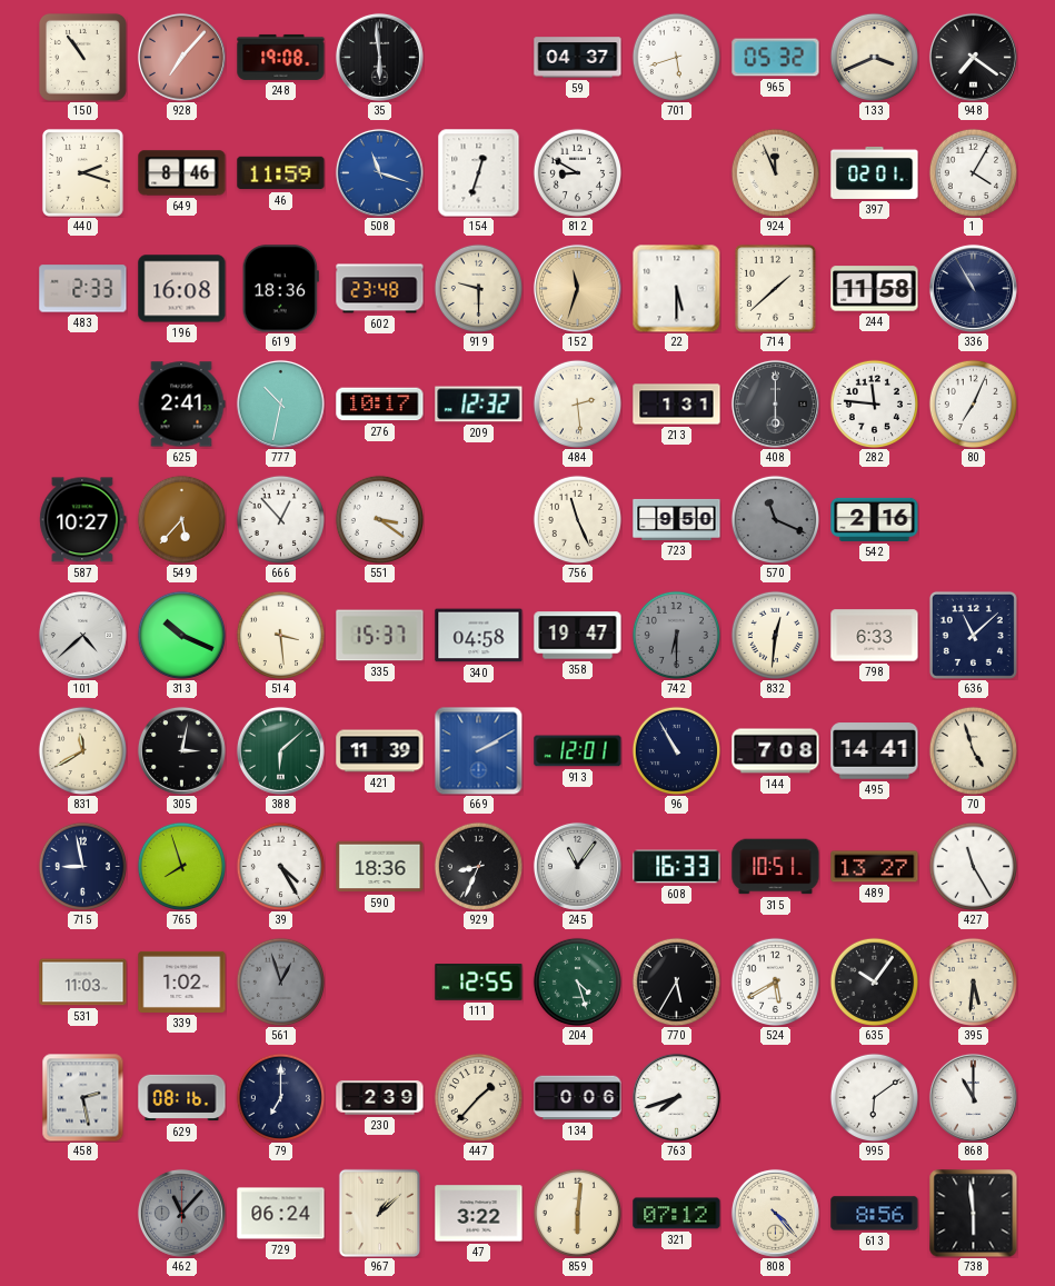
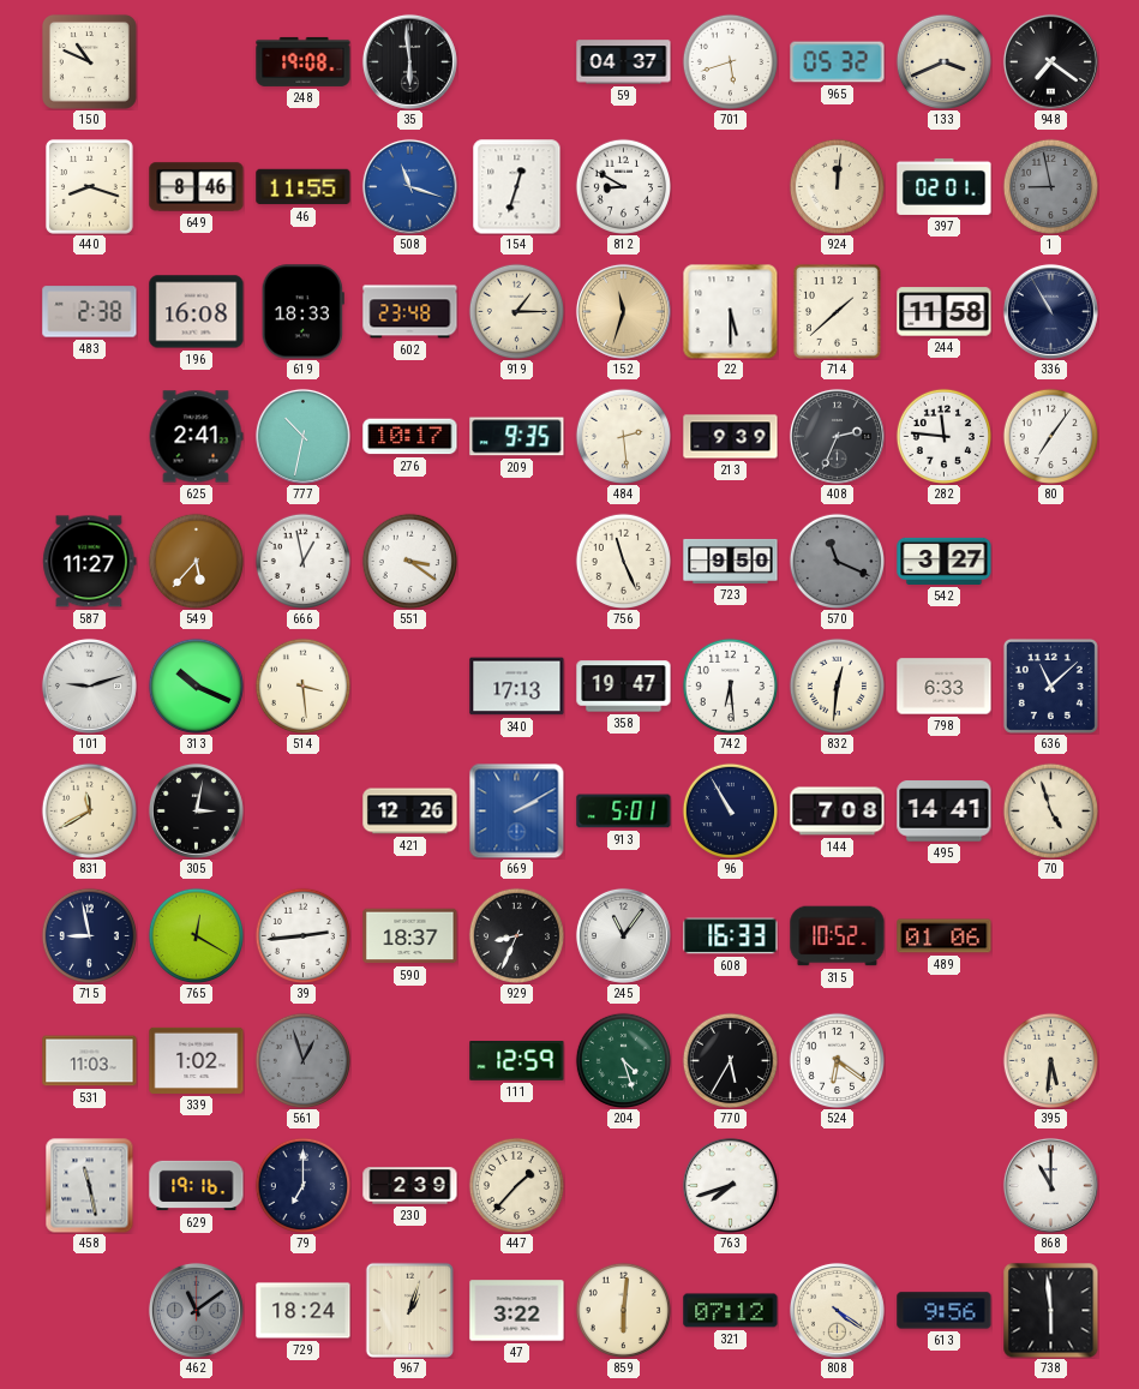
150: 10:54 -> 10:49
928: 7:07 -> none
440: 2:18 -> 8:18
46: 11:59 -> 11:55
924: 11:56 -> 12:01
1: 4:05 -> 8:58
1 dial: white -> grey
483: 2:33 -> 2:38
619: 18:36 -> 18:33
919: 9:30 -> 1:15
209: 12:32 -> 9:35
213: 1:31 -> 9:39
408: 6:00 -> 2:34
80: 7:04 -> 7:06
587: 10:27 -> 11:27
666: 12:53 -> 12:58
542: 2:16 -> 3:27
101: 4:38 -> 9:12
335: 15:37 -> none
340: 04:58 -> 17:13
742: 6:30 -> 6:29
742 dial: grey -> white
388: 6:08 -> none
421: 11:39 -> 12:26
913: 12:01 -> 5:01
765: 7:57 -> 12:20
39: 4:25 -> 2:44
590: 18:36 -> 18:37
315: 10:51 -> 10:52
489: 13:27 -> 01:06
427: 11:25 -> none
111: 12:55 -> 12:59
524: 5:40 -> 6:21
635: 10:06 -> none
458: 2:28 -> 11:28
629: 08:16 -> 19:16
134: 0:06 -> none
995: 6:09 -> none
462: 11:07 -> 11:09
729: 06:24 -> 18:24
967: 1:08 -> 1:03
808: 4:23 -> 4:21
613: 8:56 -> 9:56
